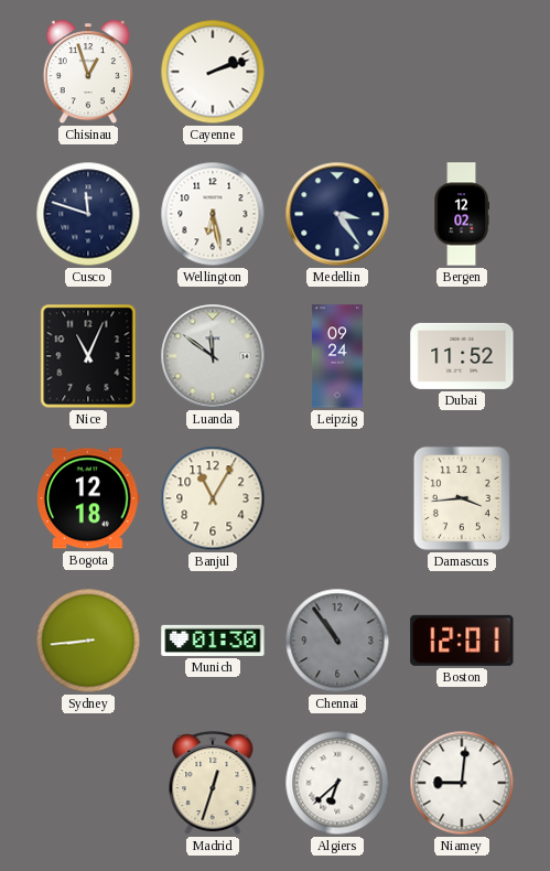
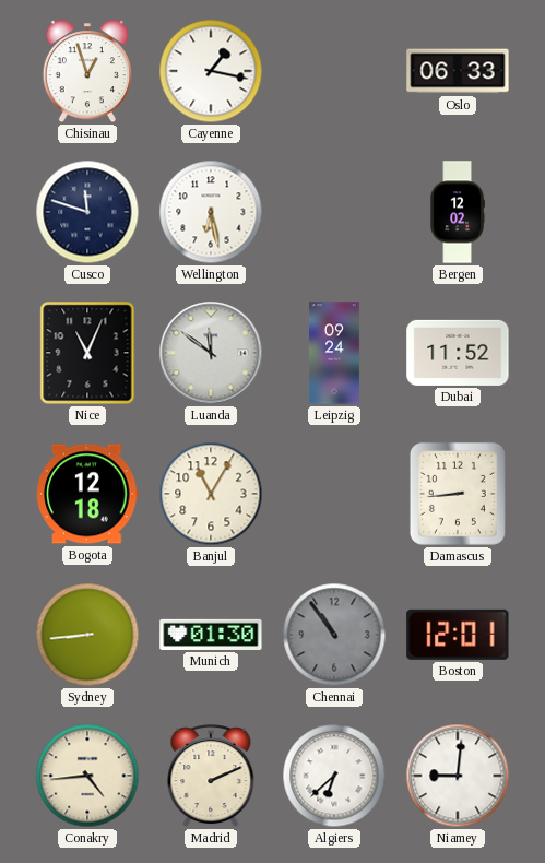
Cayenne: 2:12 -> 1:17
Oslo: none -> 06:33
Medellin: 3:24 -> none
Damascus: 3:44 -> 8:44
Conakry: none -> 4:44
Madrid: 12:33 -> 2:11
